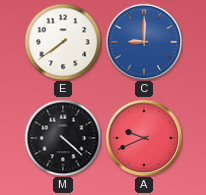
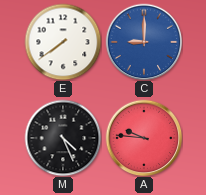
M: 4:22 -> 4:26
A: 9:41 -> 9:46
